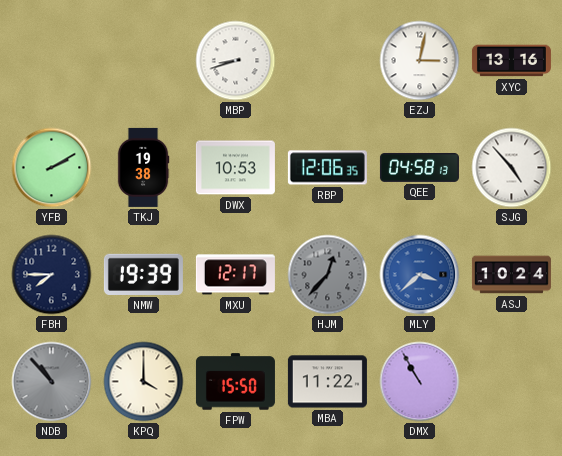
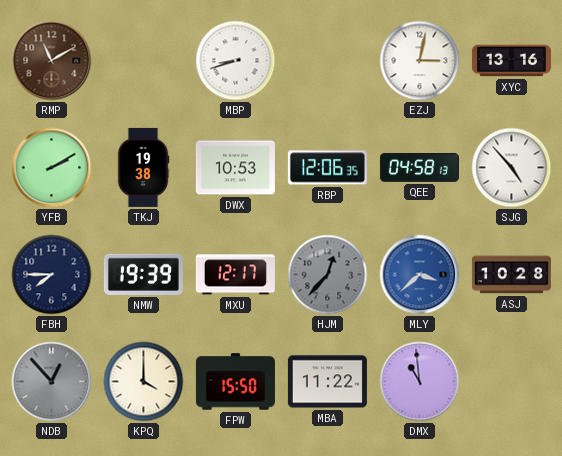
RMP: none -> 11:10
ASJ: 10:24 -> 10:28
NDB: 10:53 -> 12:53
DMX: 10:55 -> 10:59
